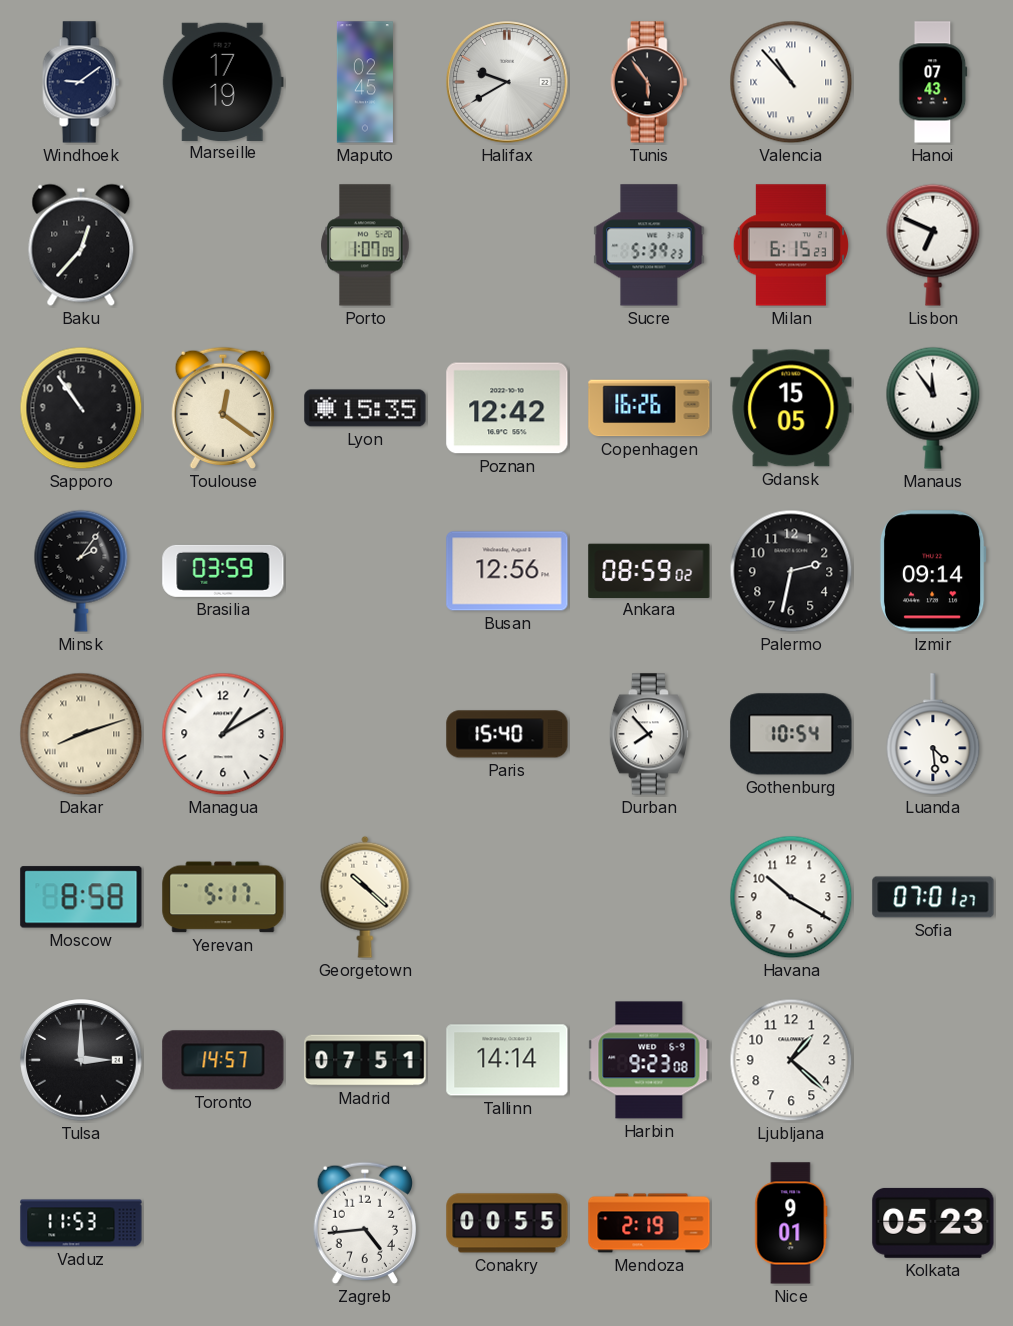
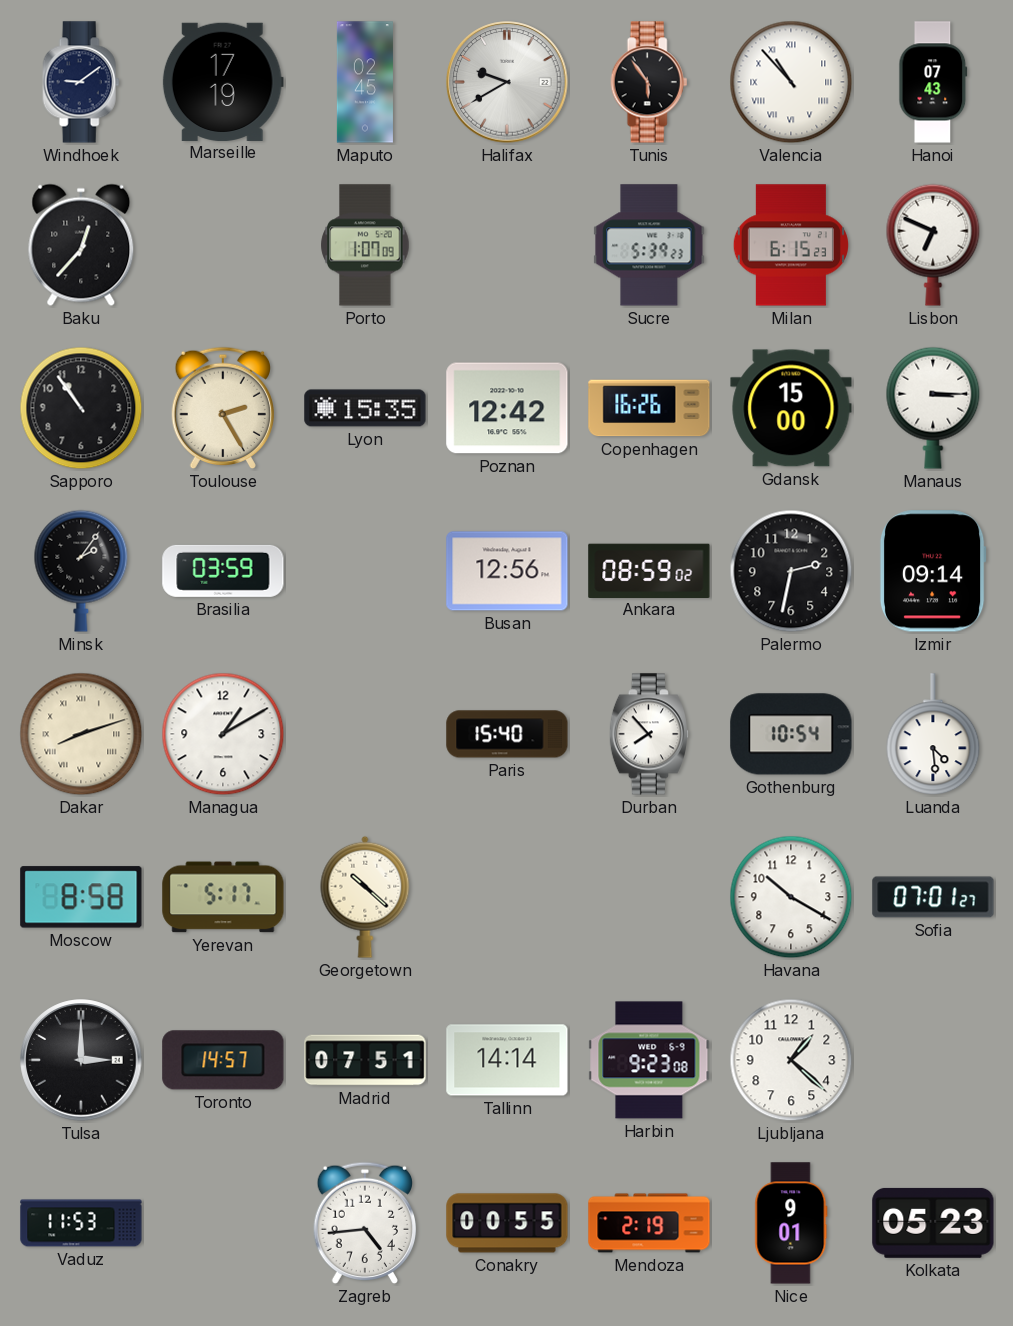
Toulouse: 12:21 -> 2:25
Gdansk: 15:05 -> 15:00
Manaus: 11:54 -> 3:15
